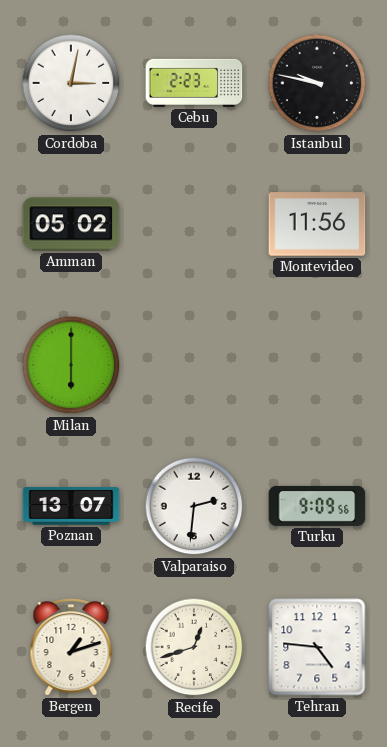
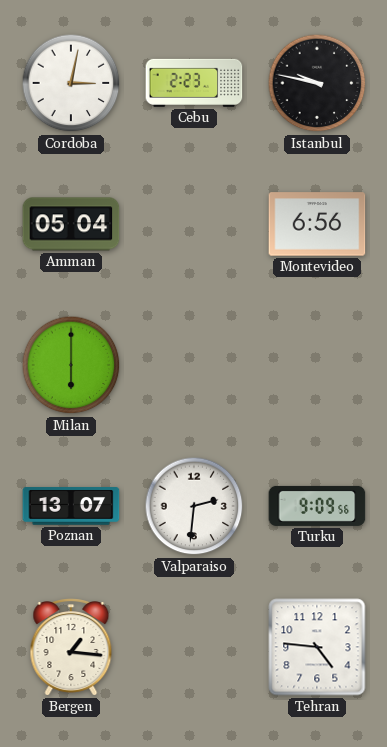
Amman: 05:02 -> 05:04
Montevideo: 11:56 -> 6:56
Bergen: 1:12 -> 1:16
Recife: 12:42 -> none
